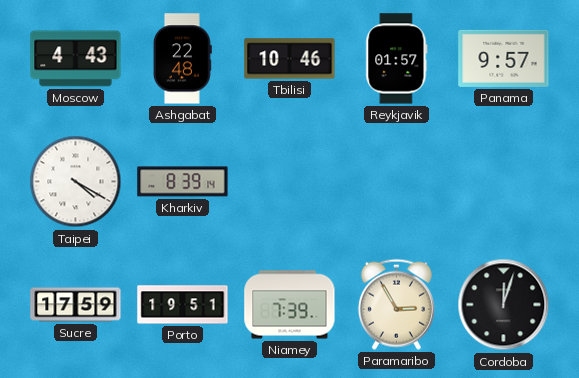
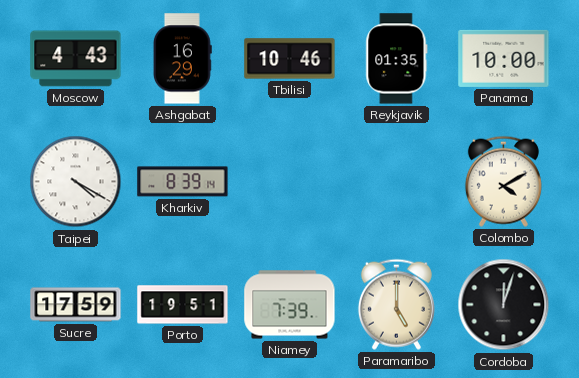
Ashgabat: 22:48 -> 16:29
Reykjavik: 01:57 -> 01:35
Panama: 9:57 -> 10:00
Colombo: none -> 4:10
Paramaribo: 2:55 -> 5:00
